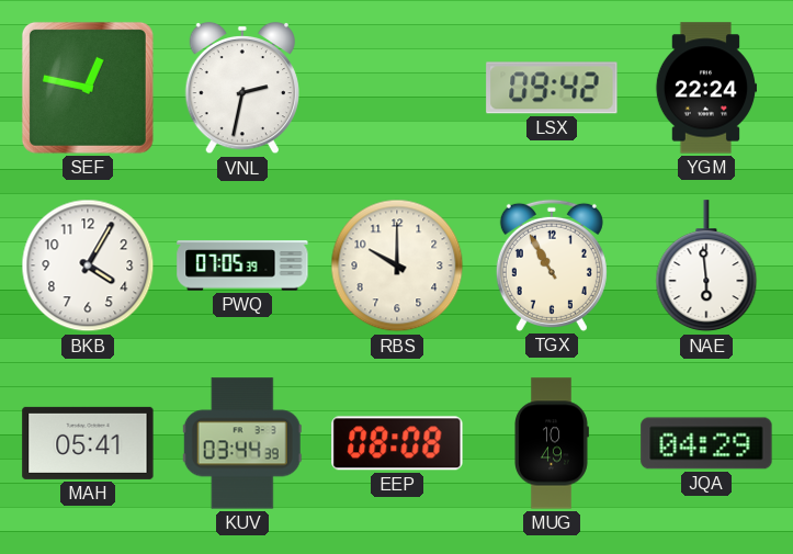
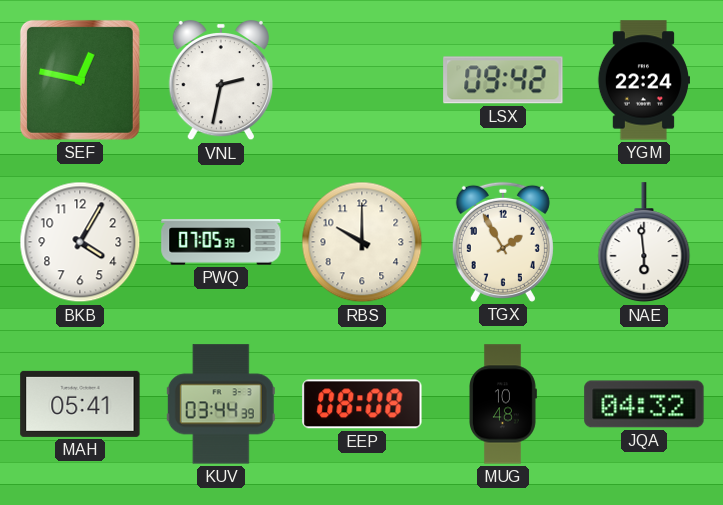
TGX: 10:55 -> 1:55
MUG: 10:49 -> 10:48
JQA: 04:29 -> 04:32
